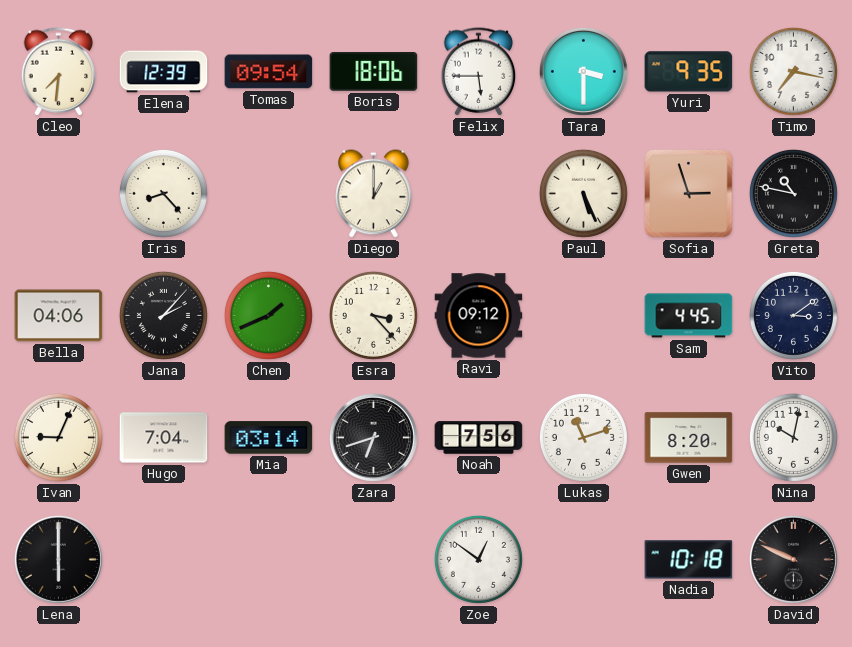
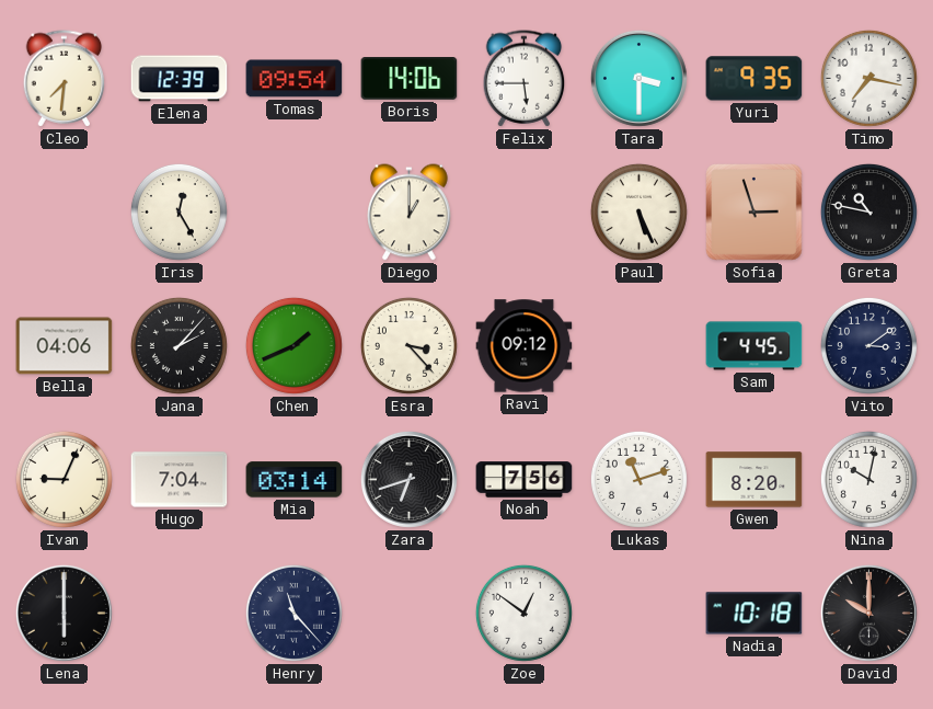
Boris: 18:06 -> 14:06
Iris: 8:23 -> 12:25
Henry: none -> 11:23
David: 9:49 -> 10:00
